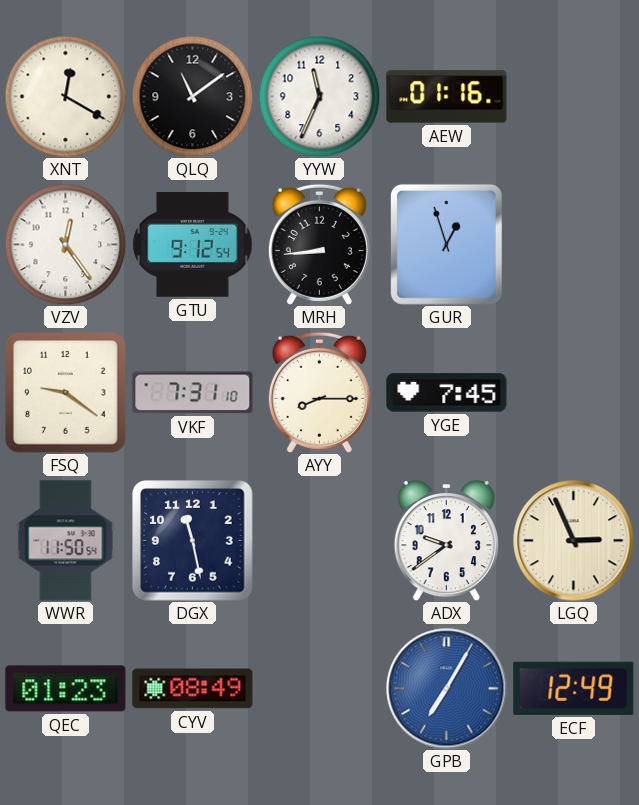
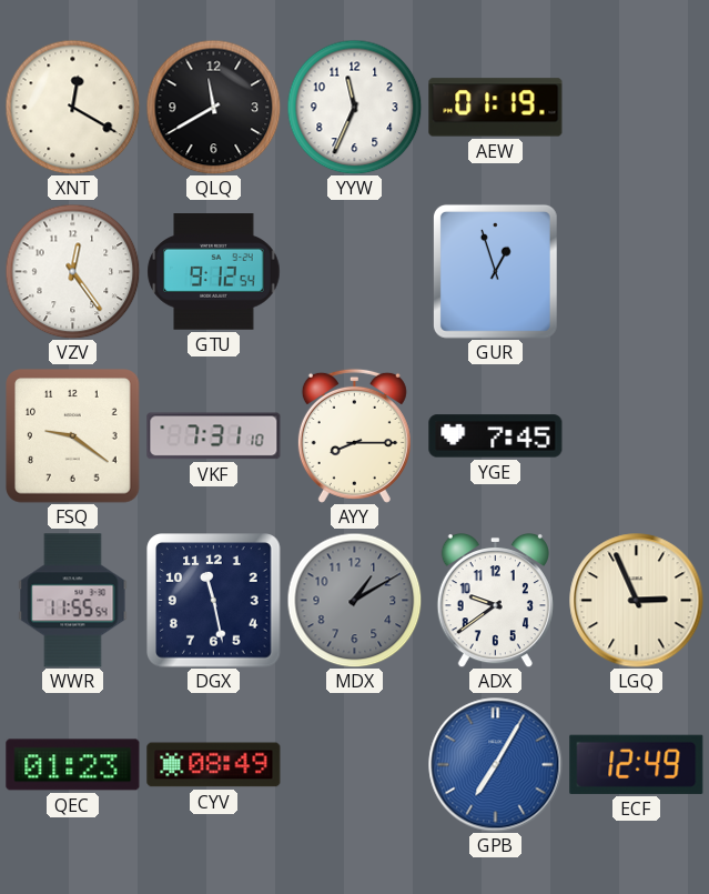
QLQ: 11:09 -> 11:40
AEW: 01:16 -> 01:19
MRH: 8:44 -> none
WWR: 11:50 -> 11:55
MDX: none -> 1:10
